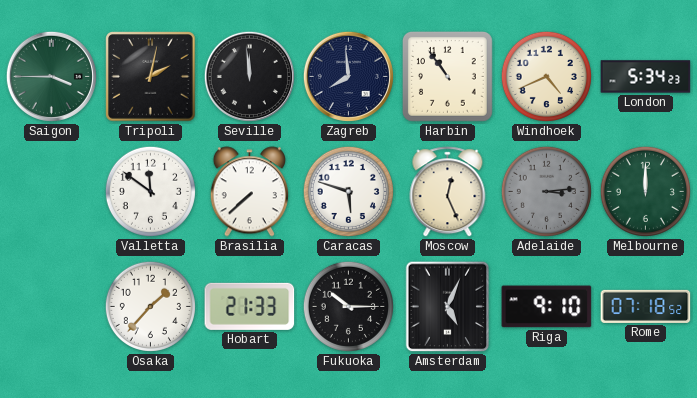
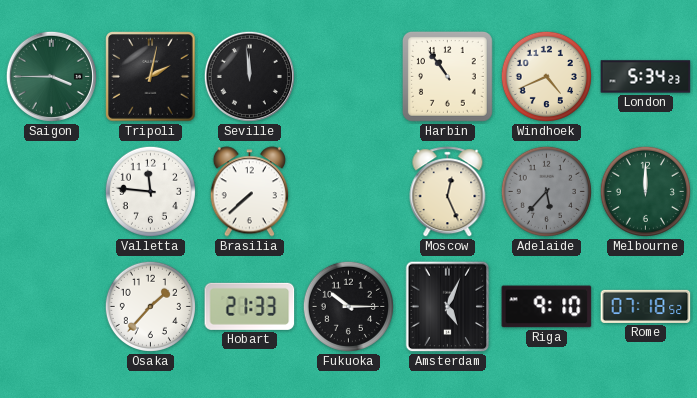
Zagreb: 7:59 -> none
Valletta: 11:51 -> 11:46
Caracas: 5:48 -> none
Adelaide: 3:14 -> 5:37
